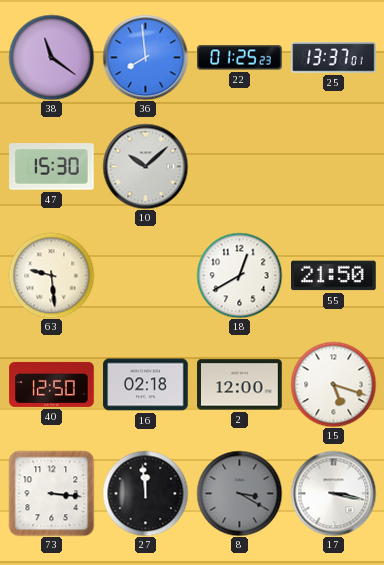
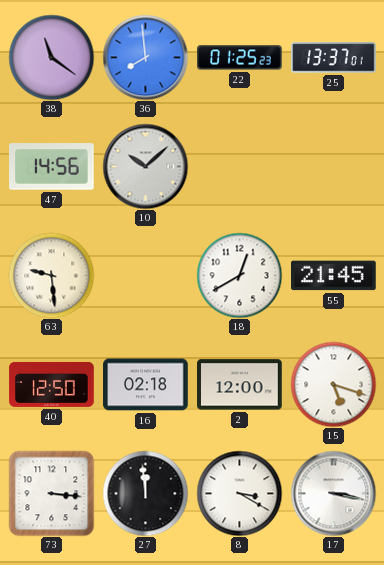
47: 15:30 -> 14:56
55: 21:50 -> 21:45
8 dial: grey -> white
